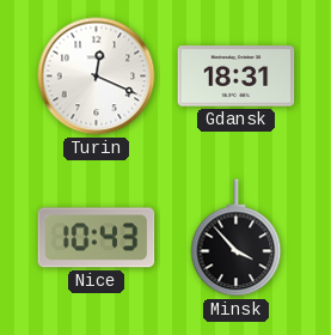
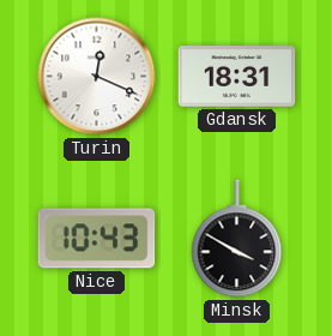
Minsk: 3:53 -> 3:50
